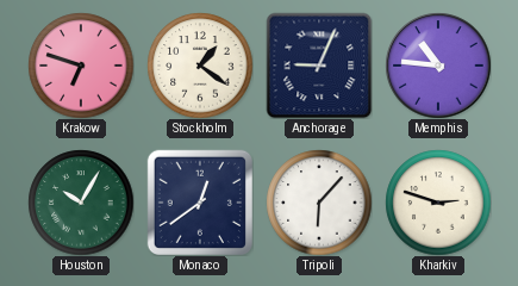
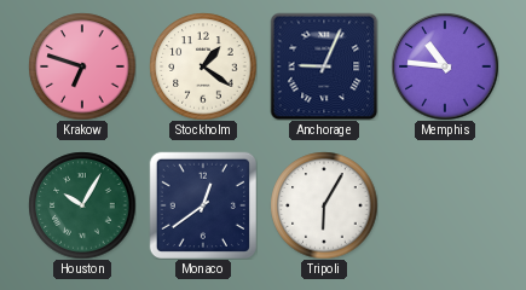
Tripoli: 6:07 -> 6:05
Kharkiv: 2:48 -> none
